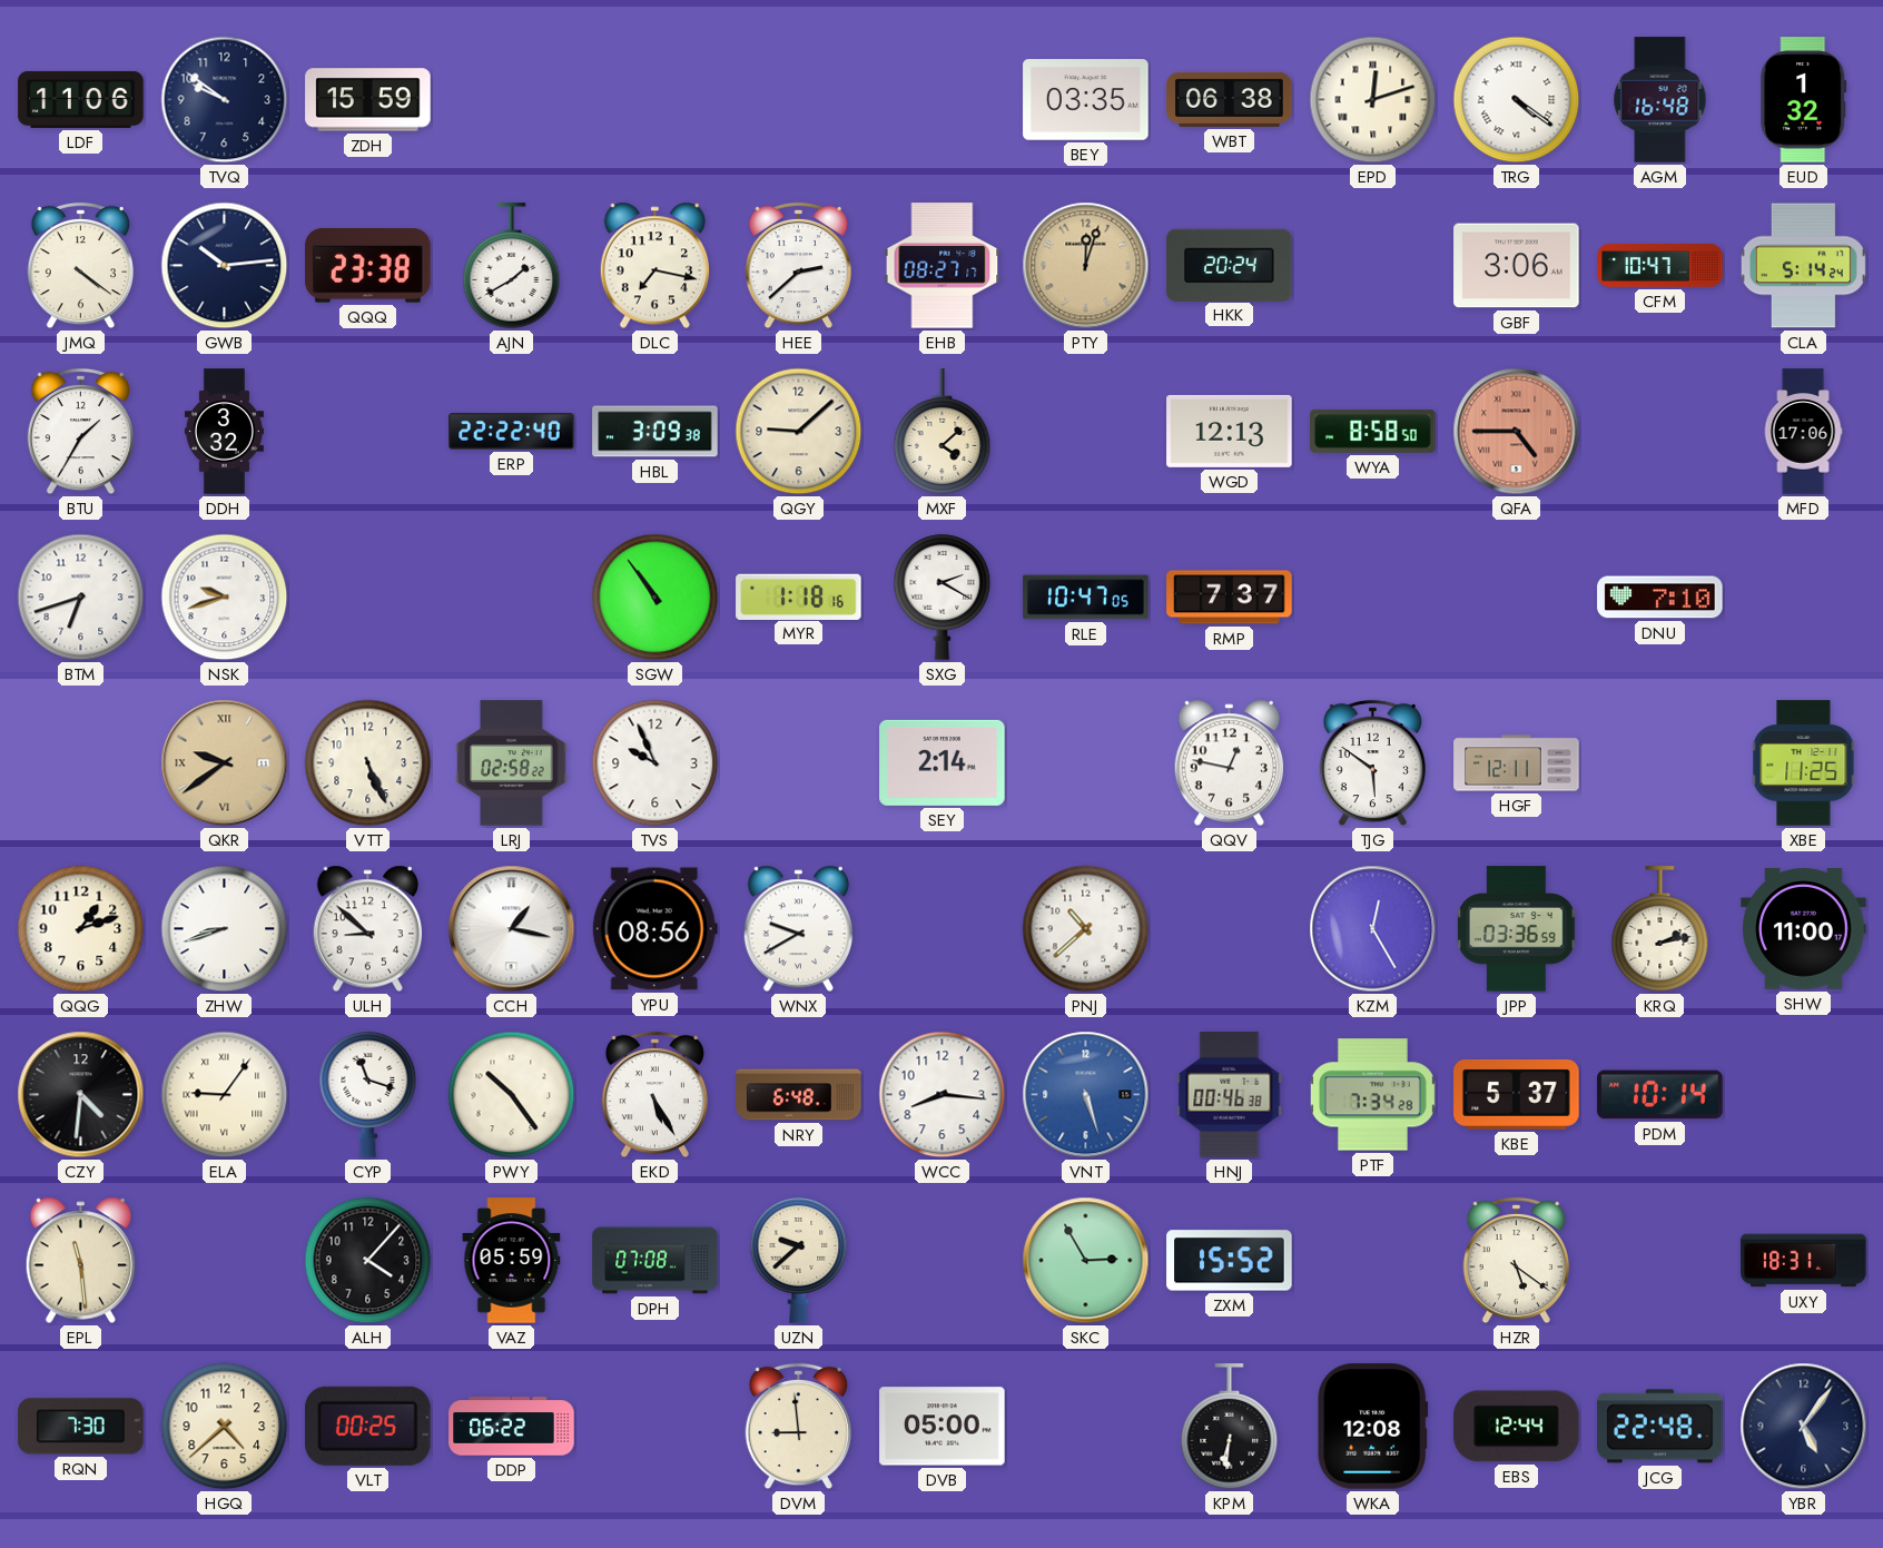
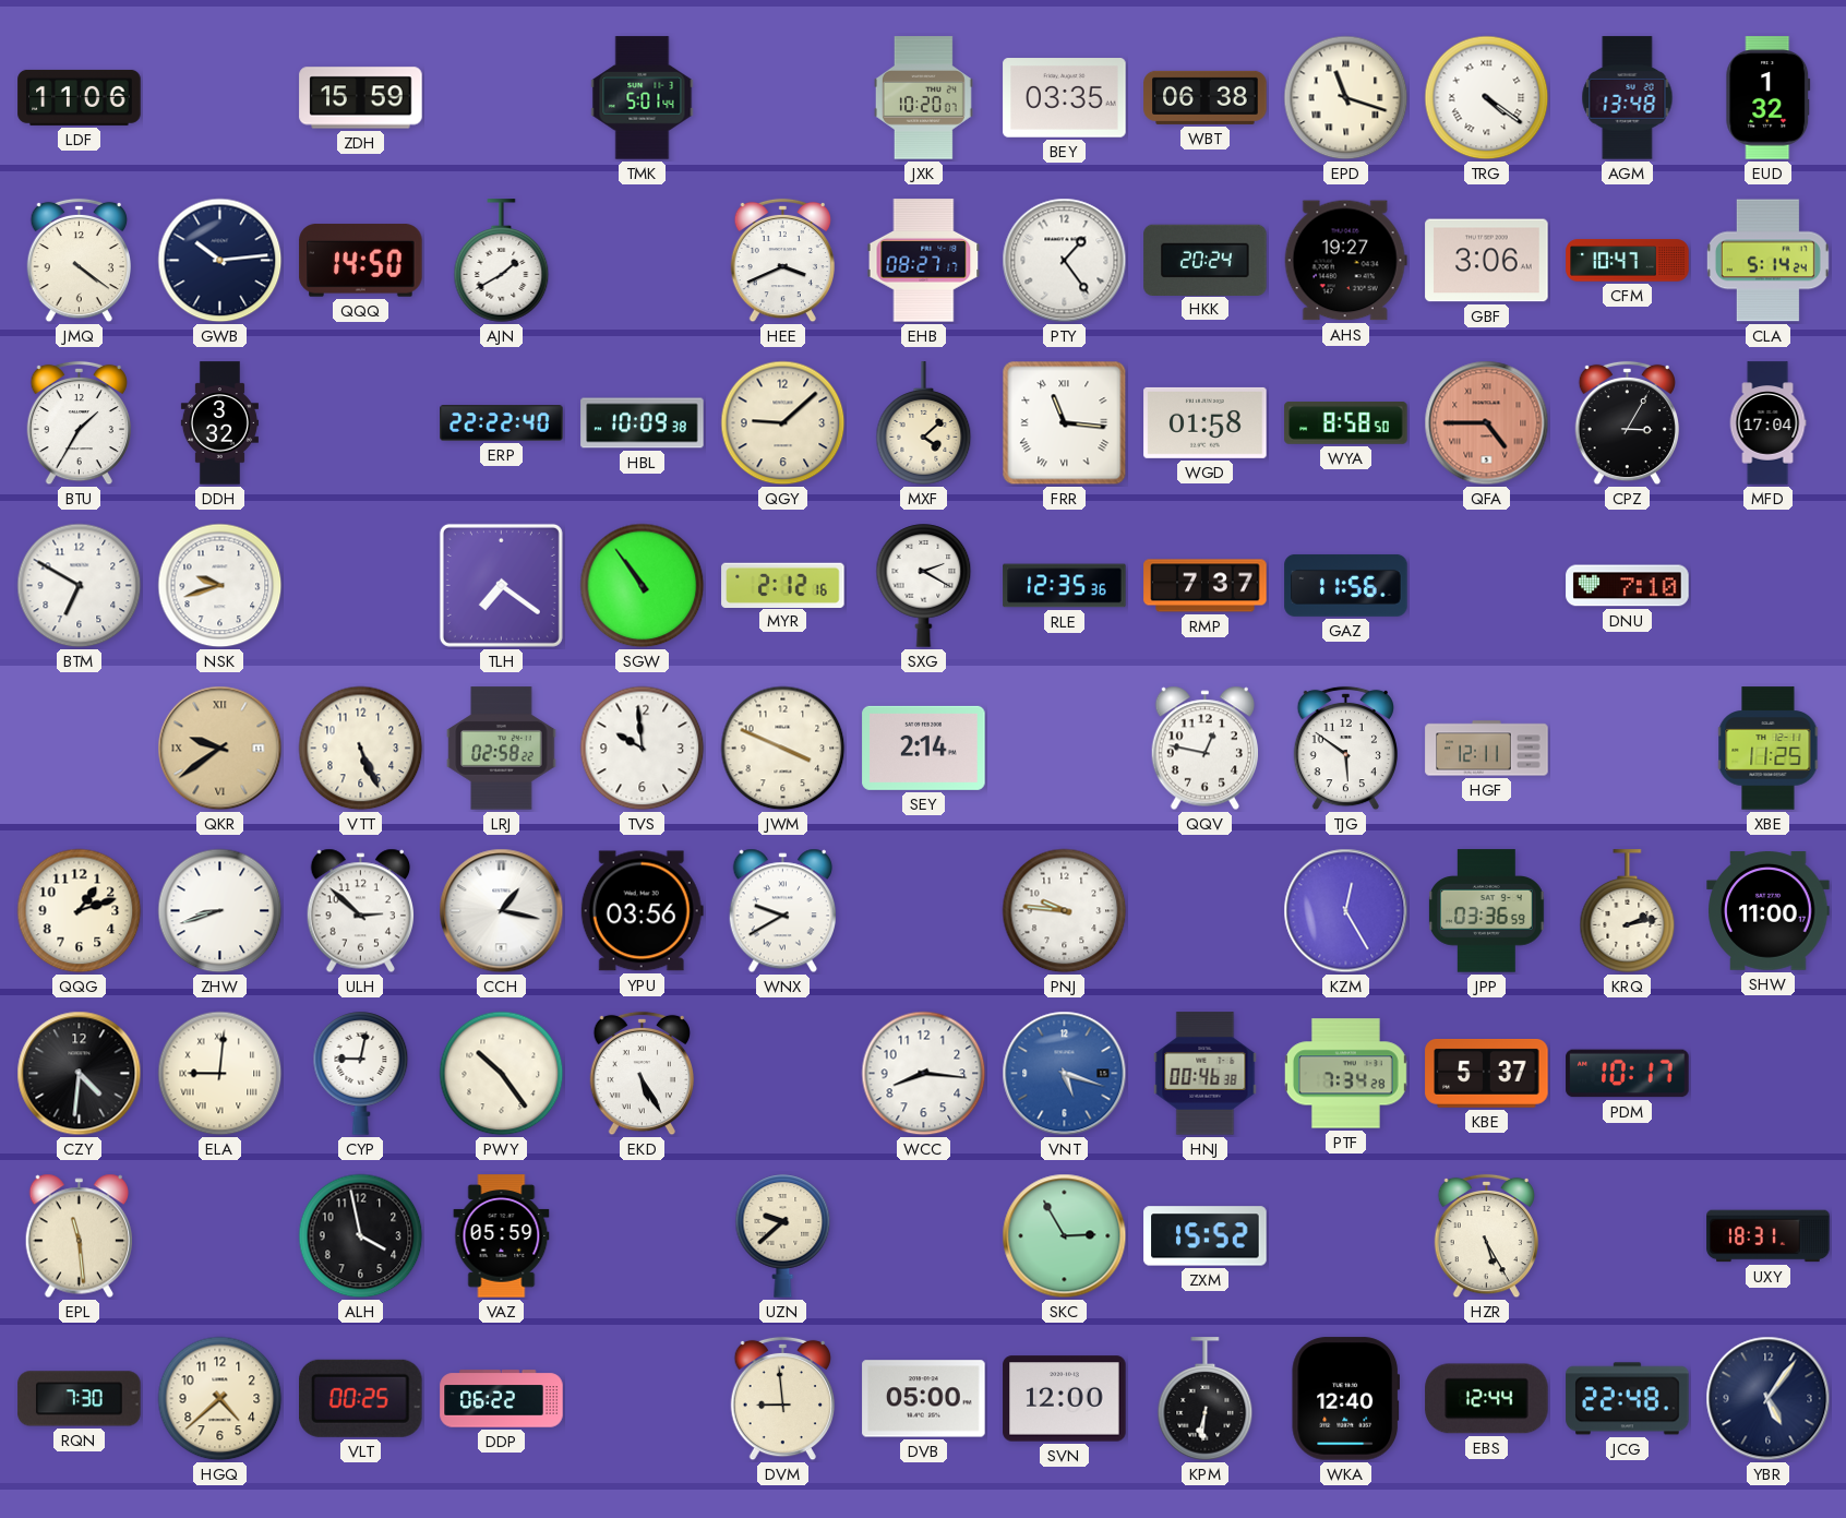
TVQ: 9:51 -> none
TMK: none -> 5:01
JXK: none -> 10:20
EPD: 12:12 -> 11:18
AGM: 16:48 -> 13:48
QQQ: 23:38 -> 14:50
DLC: 7:17 -> none
HEE: 2:38 -> 3:41
PTY: 12:03 -> 1:24
PTY dial: champagne -> white
AHS: none -> 19:27
HBL: 3:09 -> 10:09
FRR: none -> 11:16
WGD: 12:13 -> 01:58
CPZ: none -> 3:05
MFD: 17:06 -> 17:04
BTM: 6:42 -> 6:50
TLH: none -> 7:21
MYR: 1:18 -> 2:12
RLE: 10:47 -> 12:35
GAZ: none -> 11:56
TVS: 9:56 -> 9:59
JWM: none -> 3:49
ULH: 8:52 -> 2:52
YPU: 08:56 -> 03:56
PNJ: 10:38 -> 9:46
ELA: 9:06 -> 9:01
CYP: 11:18 -> 9:02
NRY: 6:48 -> none
VNT: 5:27 -> 5:18
PDM: 10:14 -> 10:17
ALH: 4:07 -> 3:58
DPH: 07:08 -> none
HZR: 5:21 -> 5:25
SVN: none -> 12:00
WKA: 12:08 -> 12:40
